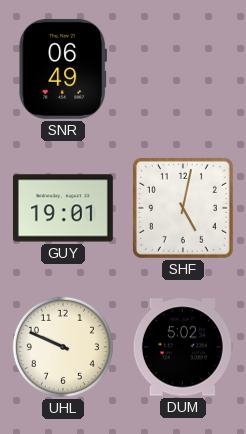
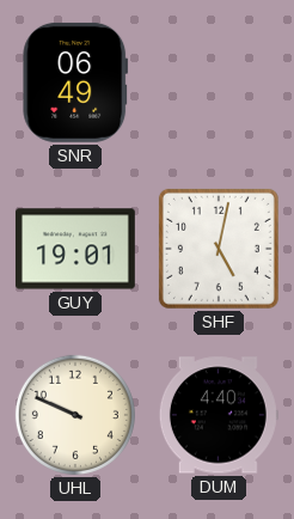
DUM: 5:02 -> 4:40
